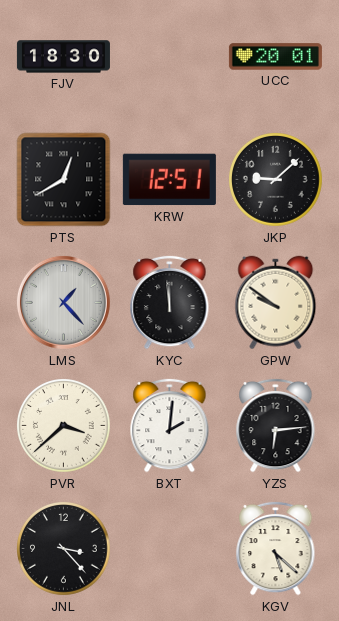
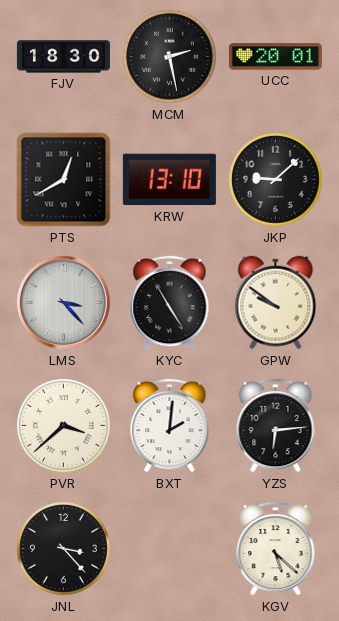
MCM: none -> 2:28
KRW: 12:51 -> 13:10
LMS: 1:23 -> 3:23
KYC: 11:59 -> 4:55
